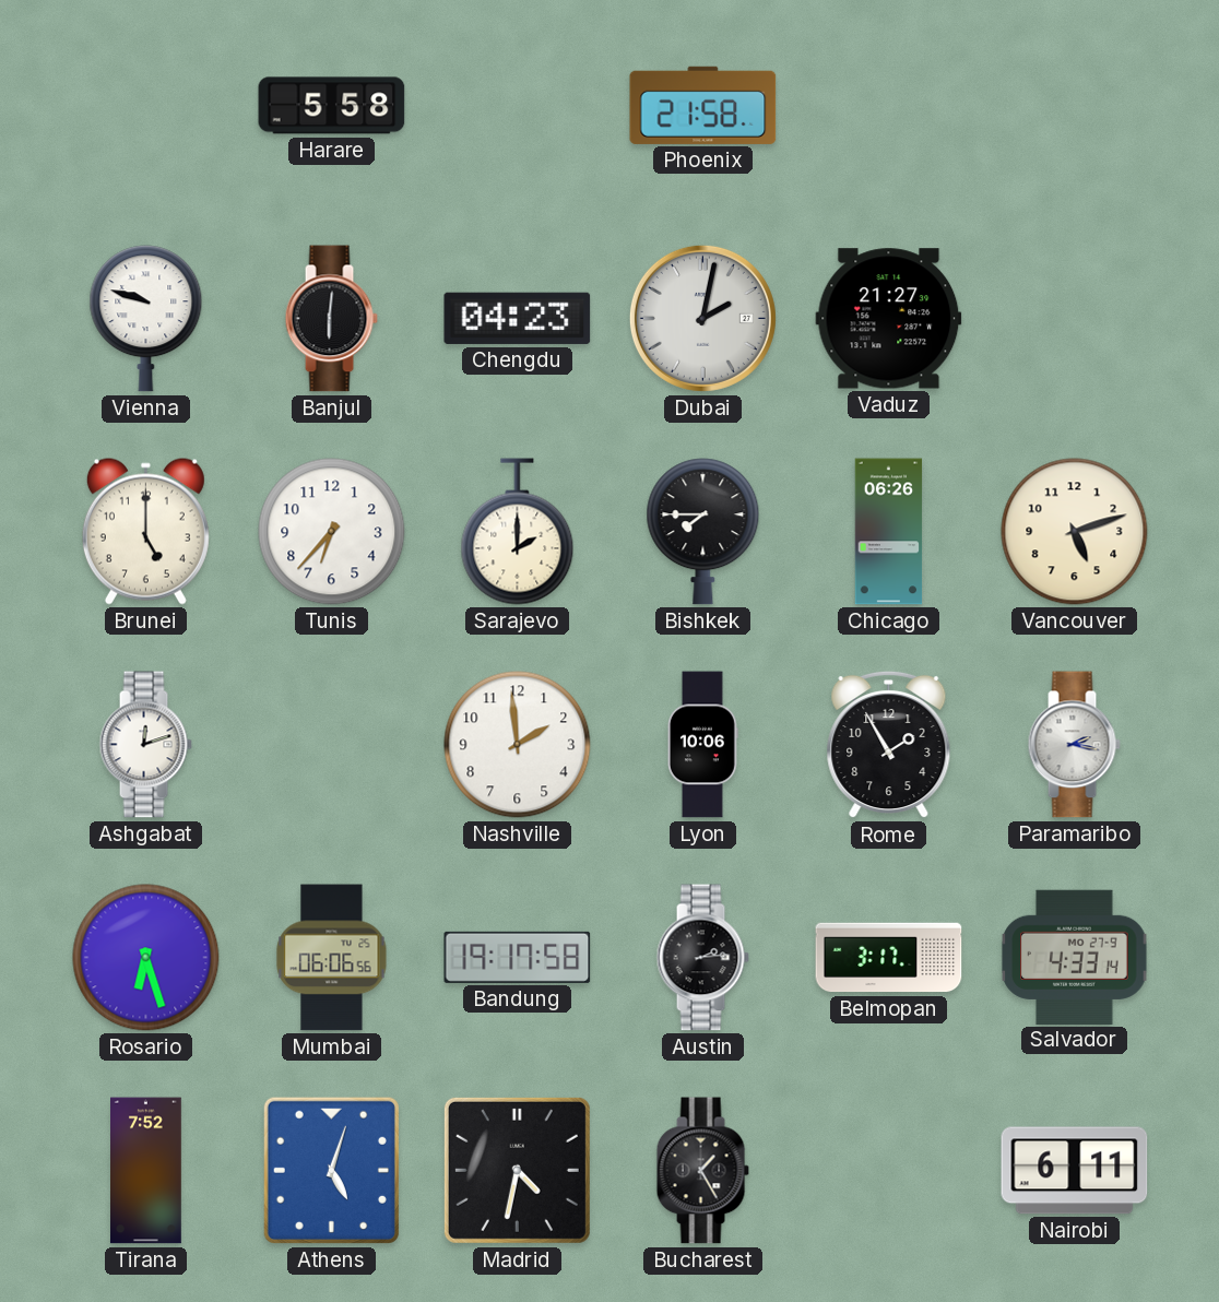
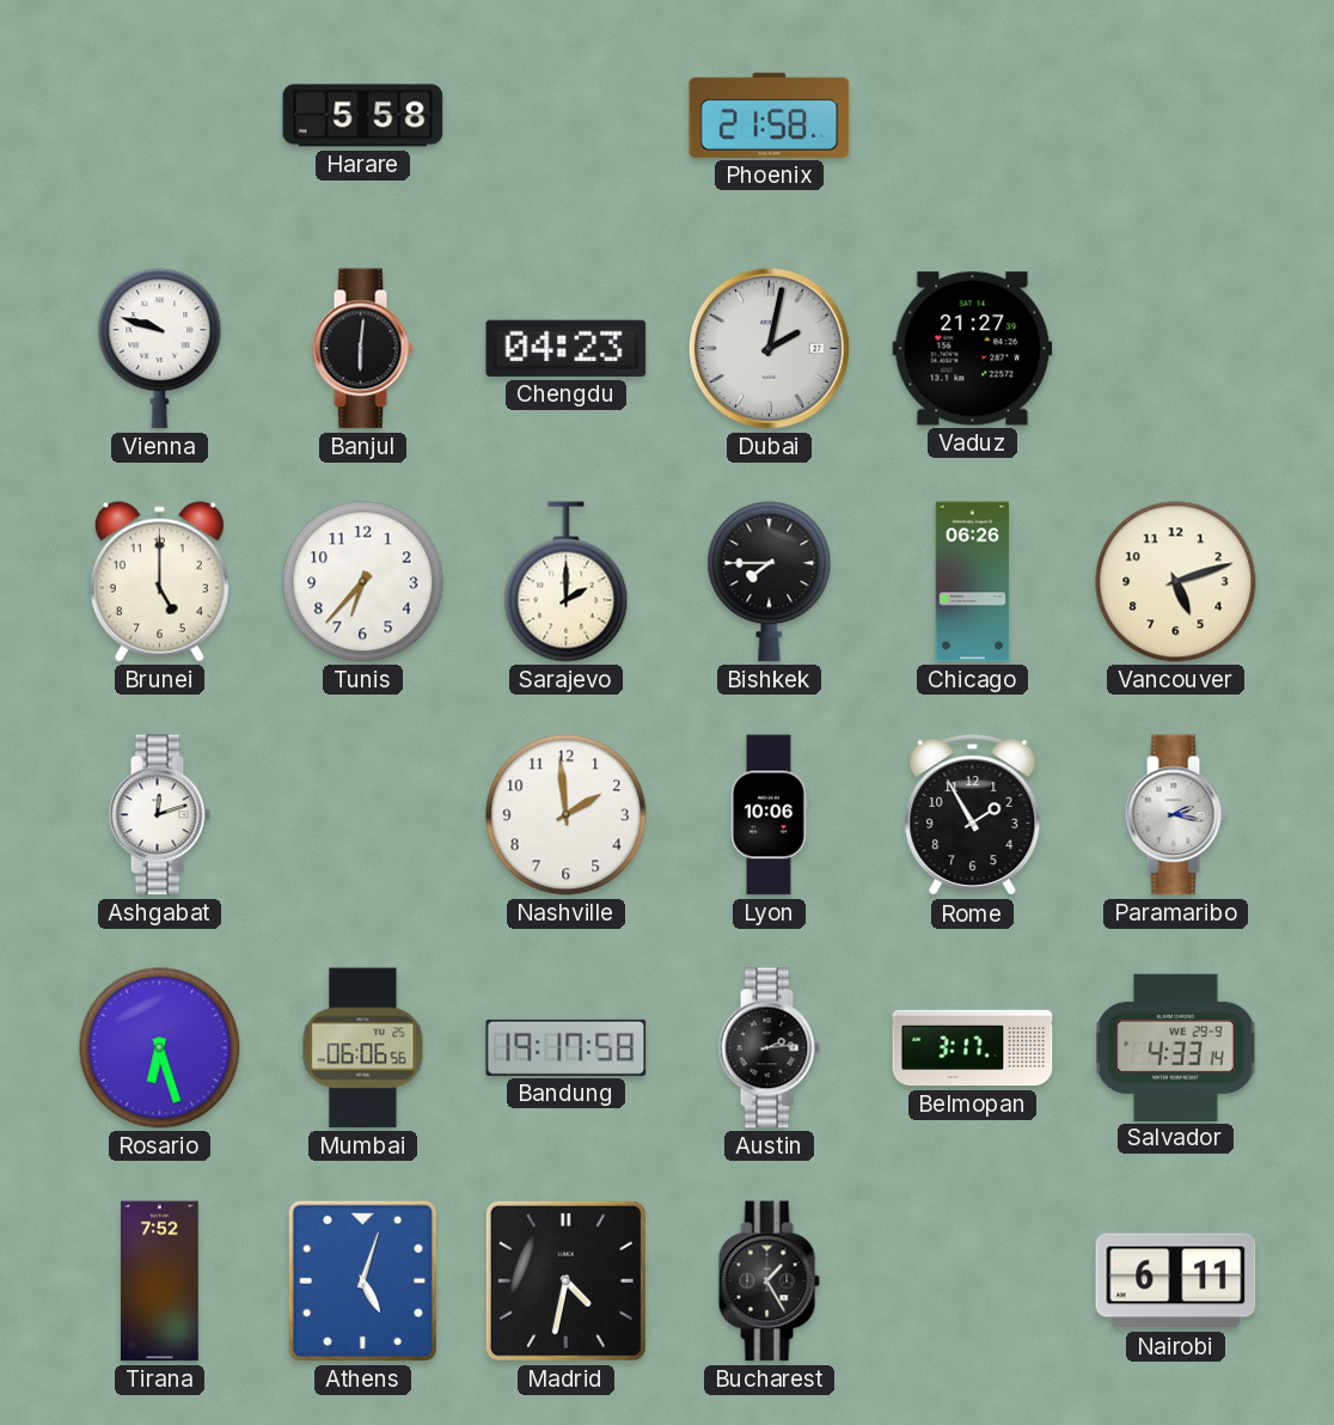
Salvador date: MO 27-9 -> WE 29-9
